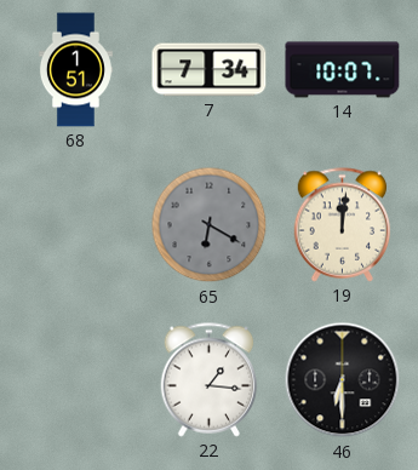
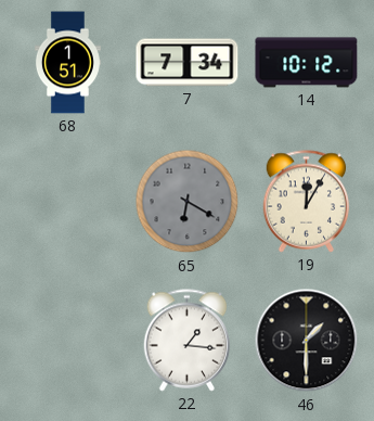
14: 10:07 -> 10:12
19: 12:01 -> 12:05
46: 6:30 -> 1:30
